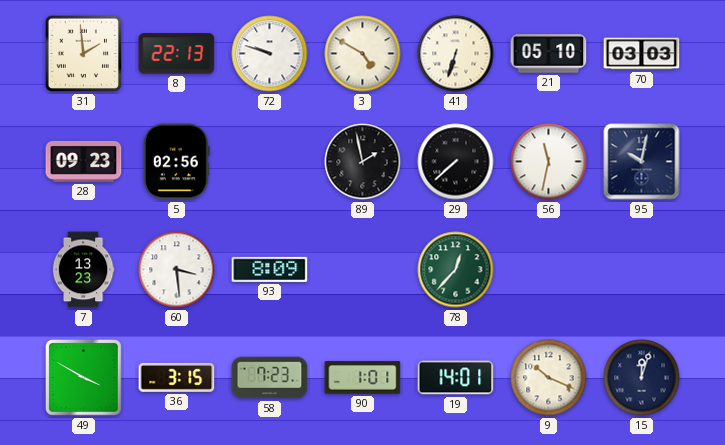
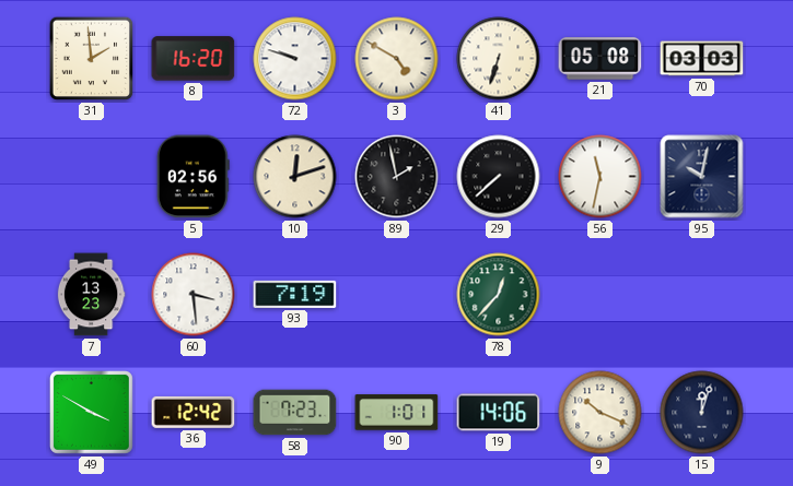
8: 22:13 -> 16:20
21: 05:10 -> 05:08
28: 09:23 -> none
10: none -> 12:12
93: 8:09 -> 7:19
36: 3:15 -> 12:42
19: 14:01 -> 14:06
